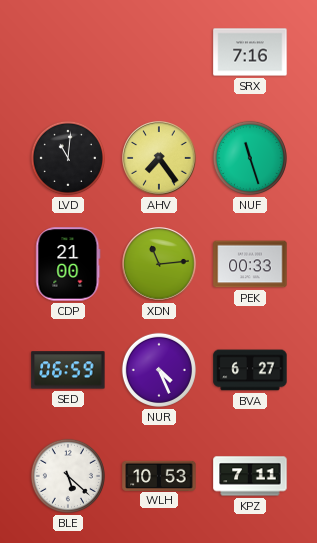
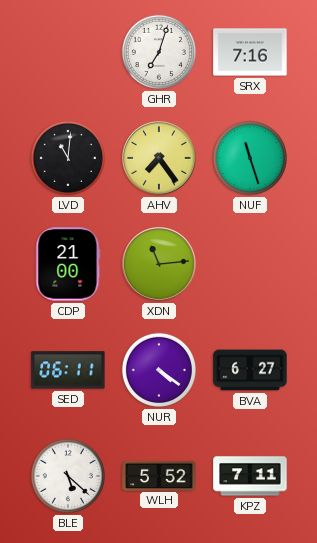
GHR: none -> 7:03
PEK: 00:33 -> none
SED: 06:59 -> 06:11
NUR: 4:26 -> 4:21
WLH: 10:53 -> 5:52
